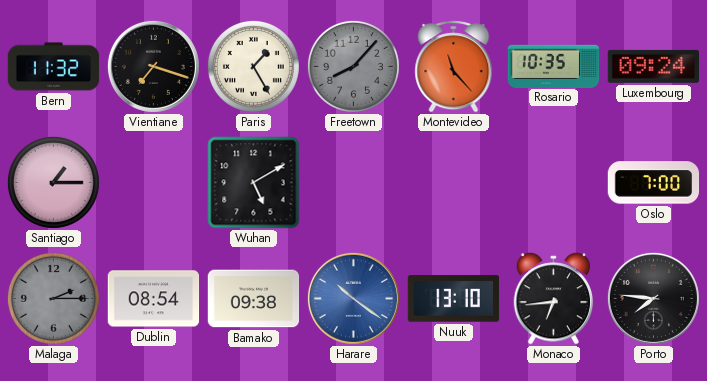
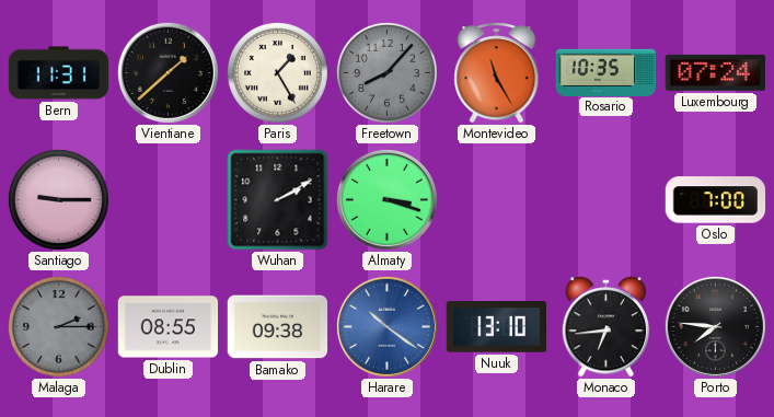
Bern: 11:32 -> 11:31
Vientiane: 7:18 -> 1:38
Montevideo: 11:23 -> 11:25
Luxembourg: 09:24 -> 07:24
Santiago: 1:15 -> 9:15
Wuhan: 5:10 -> 2:10
Almaty: none -> 3:18
Dublin: 08:54 -> 08:55
